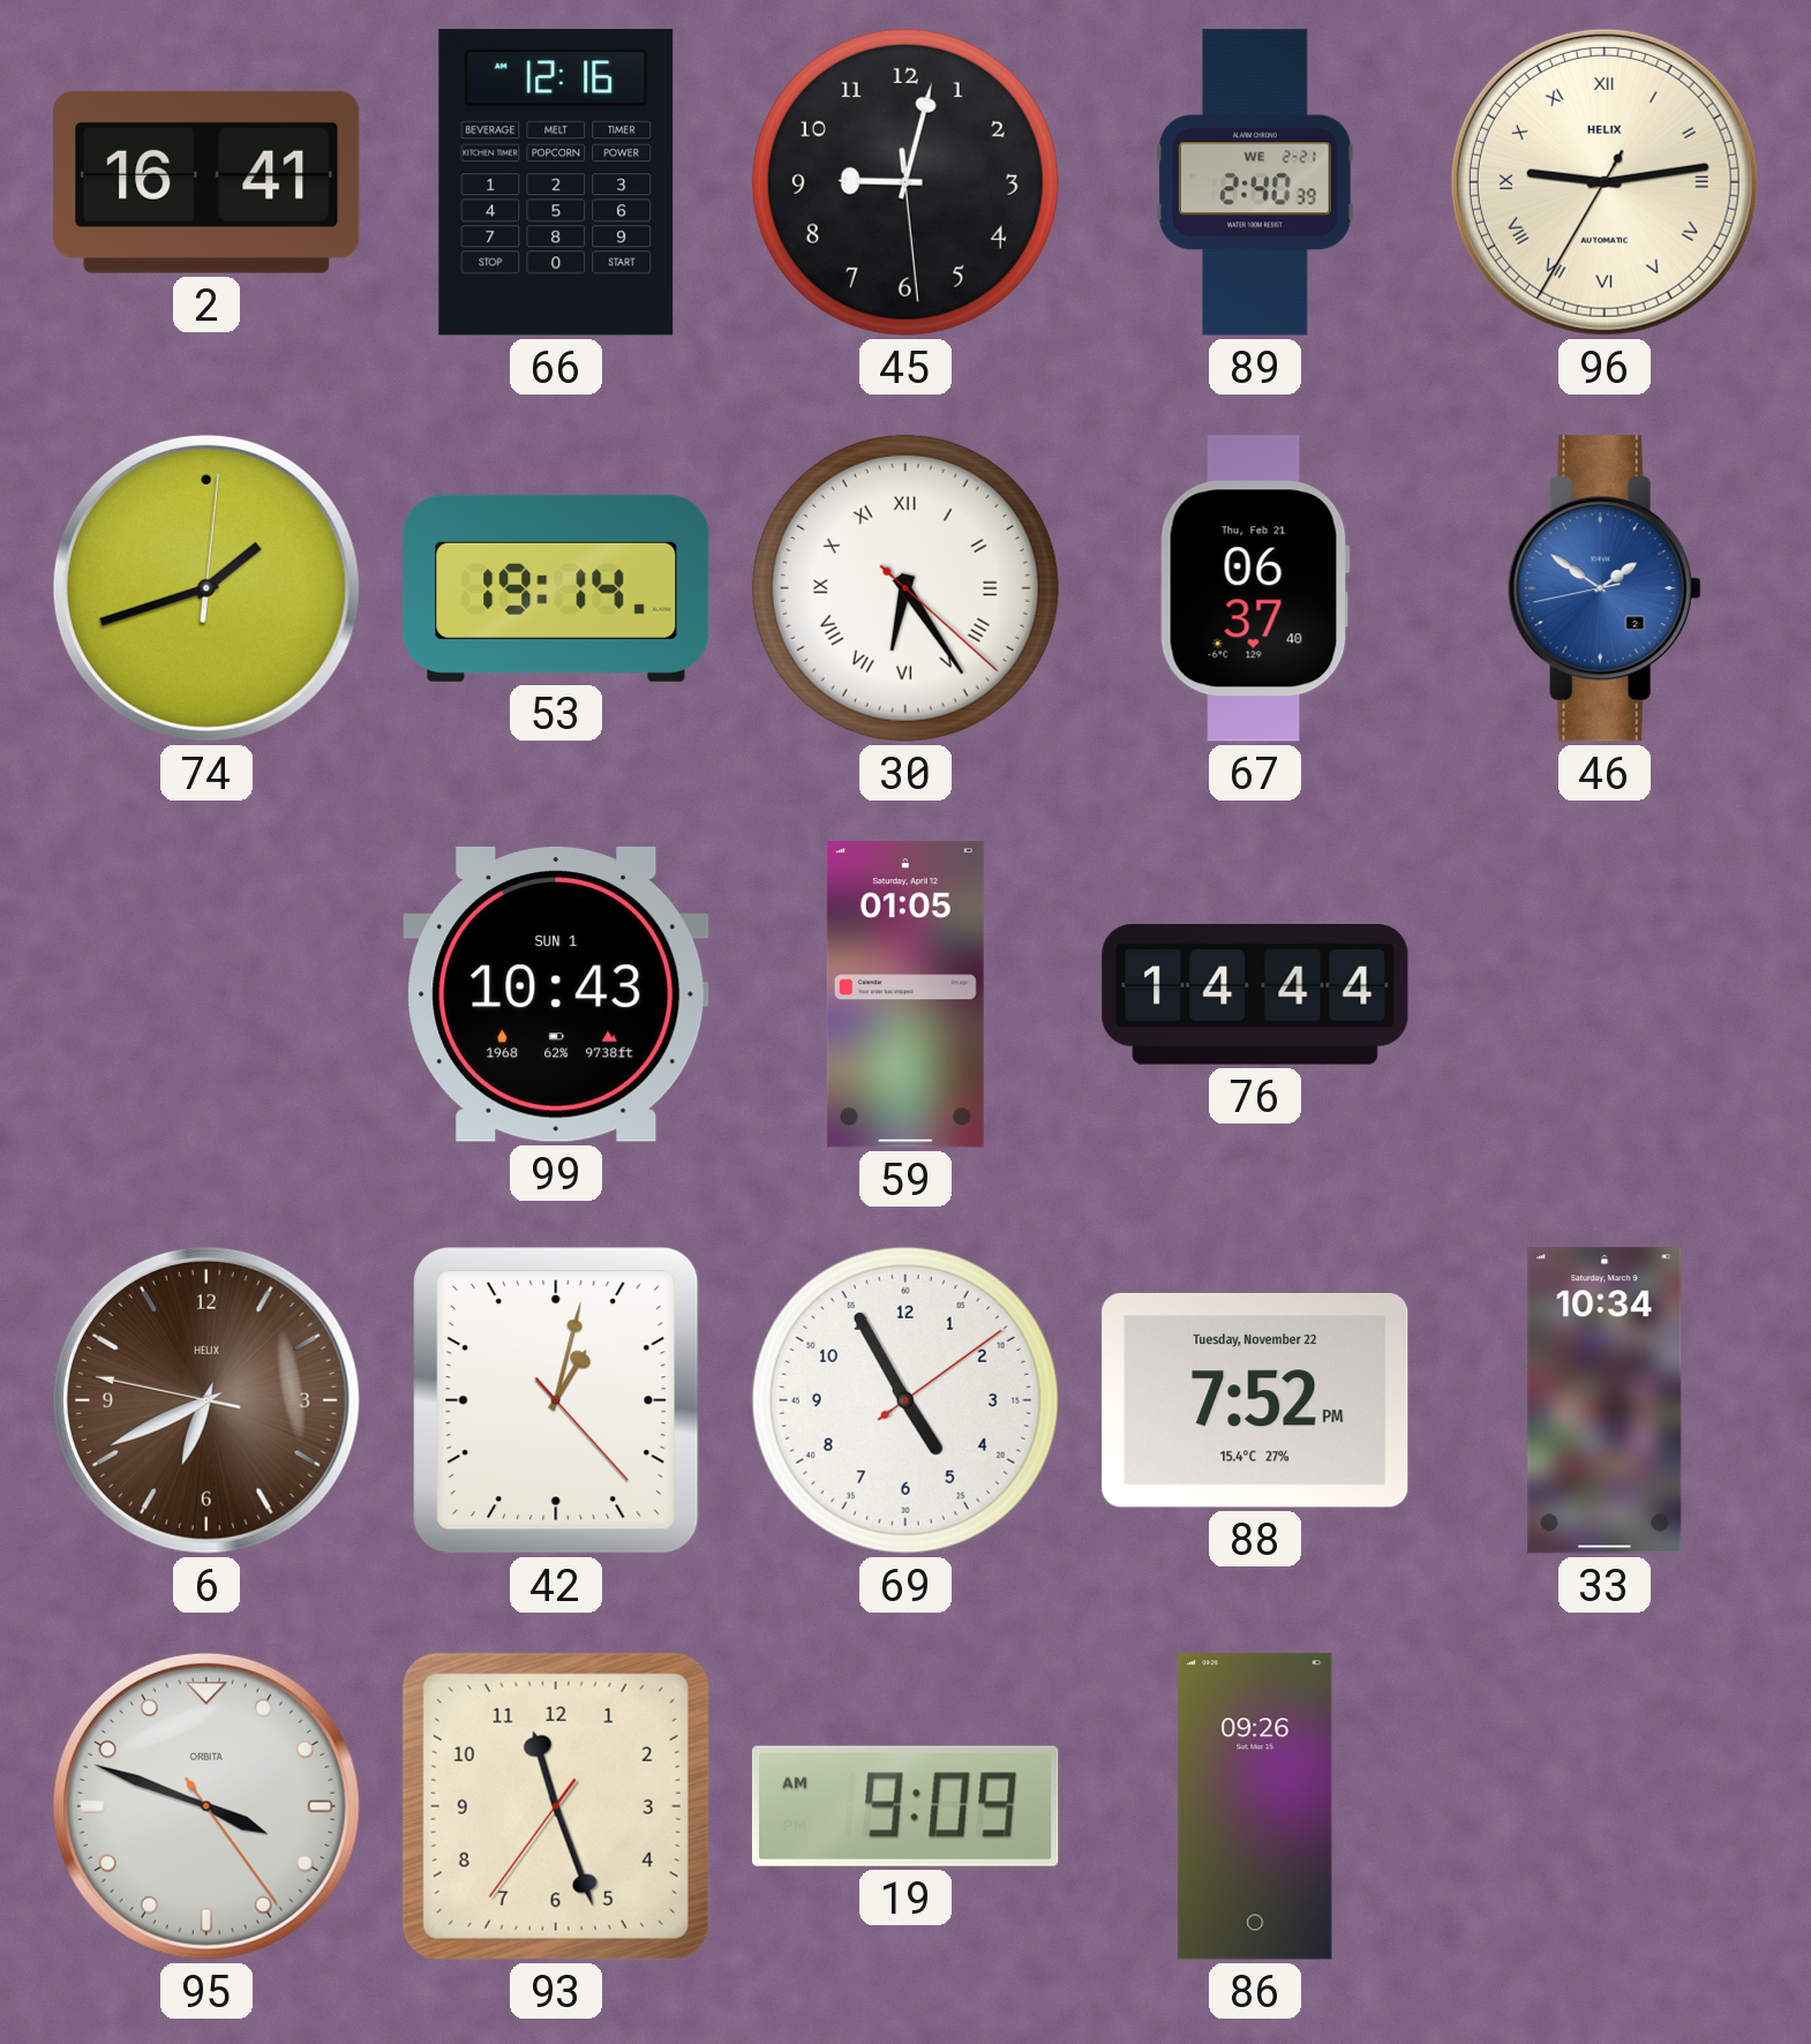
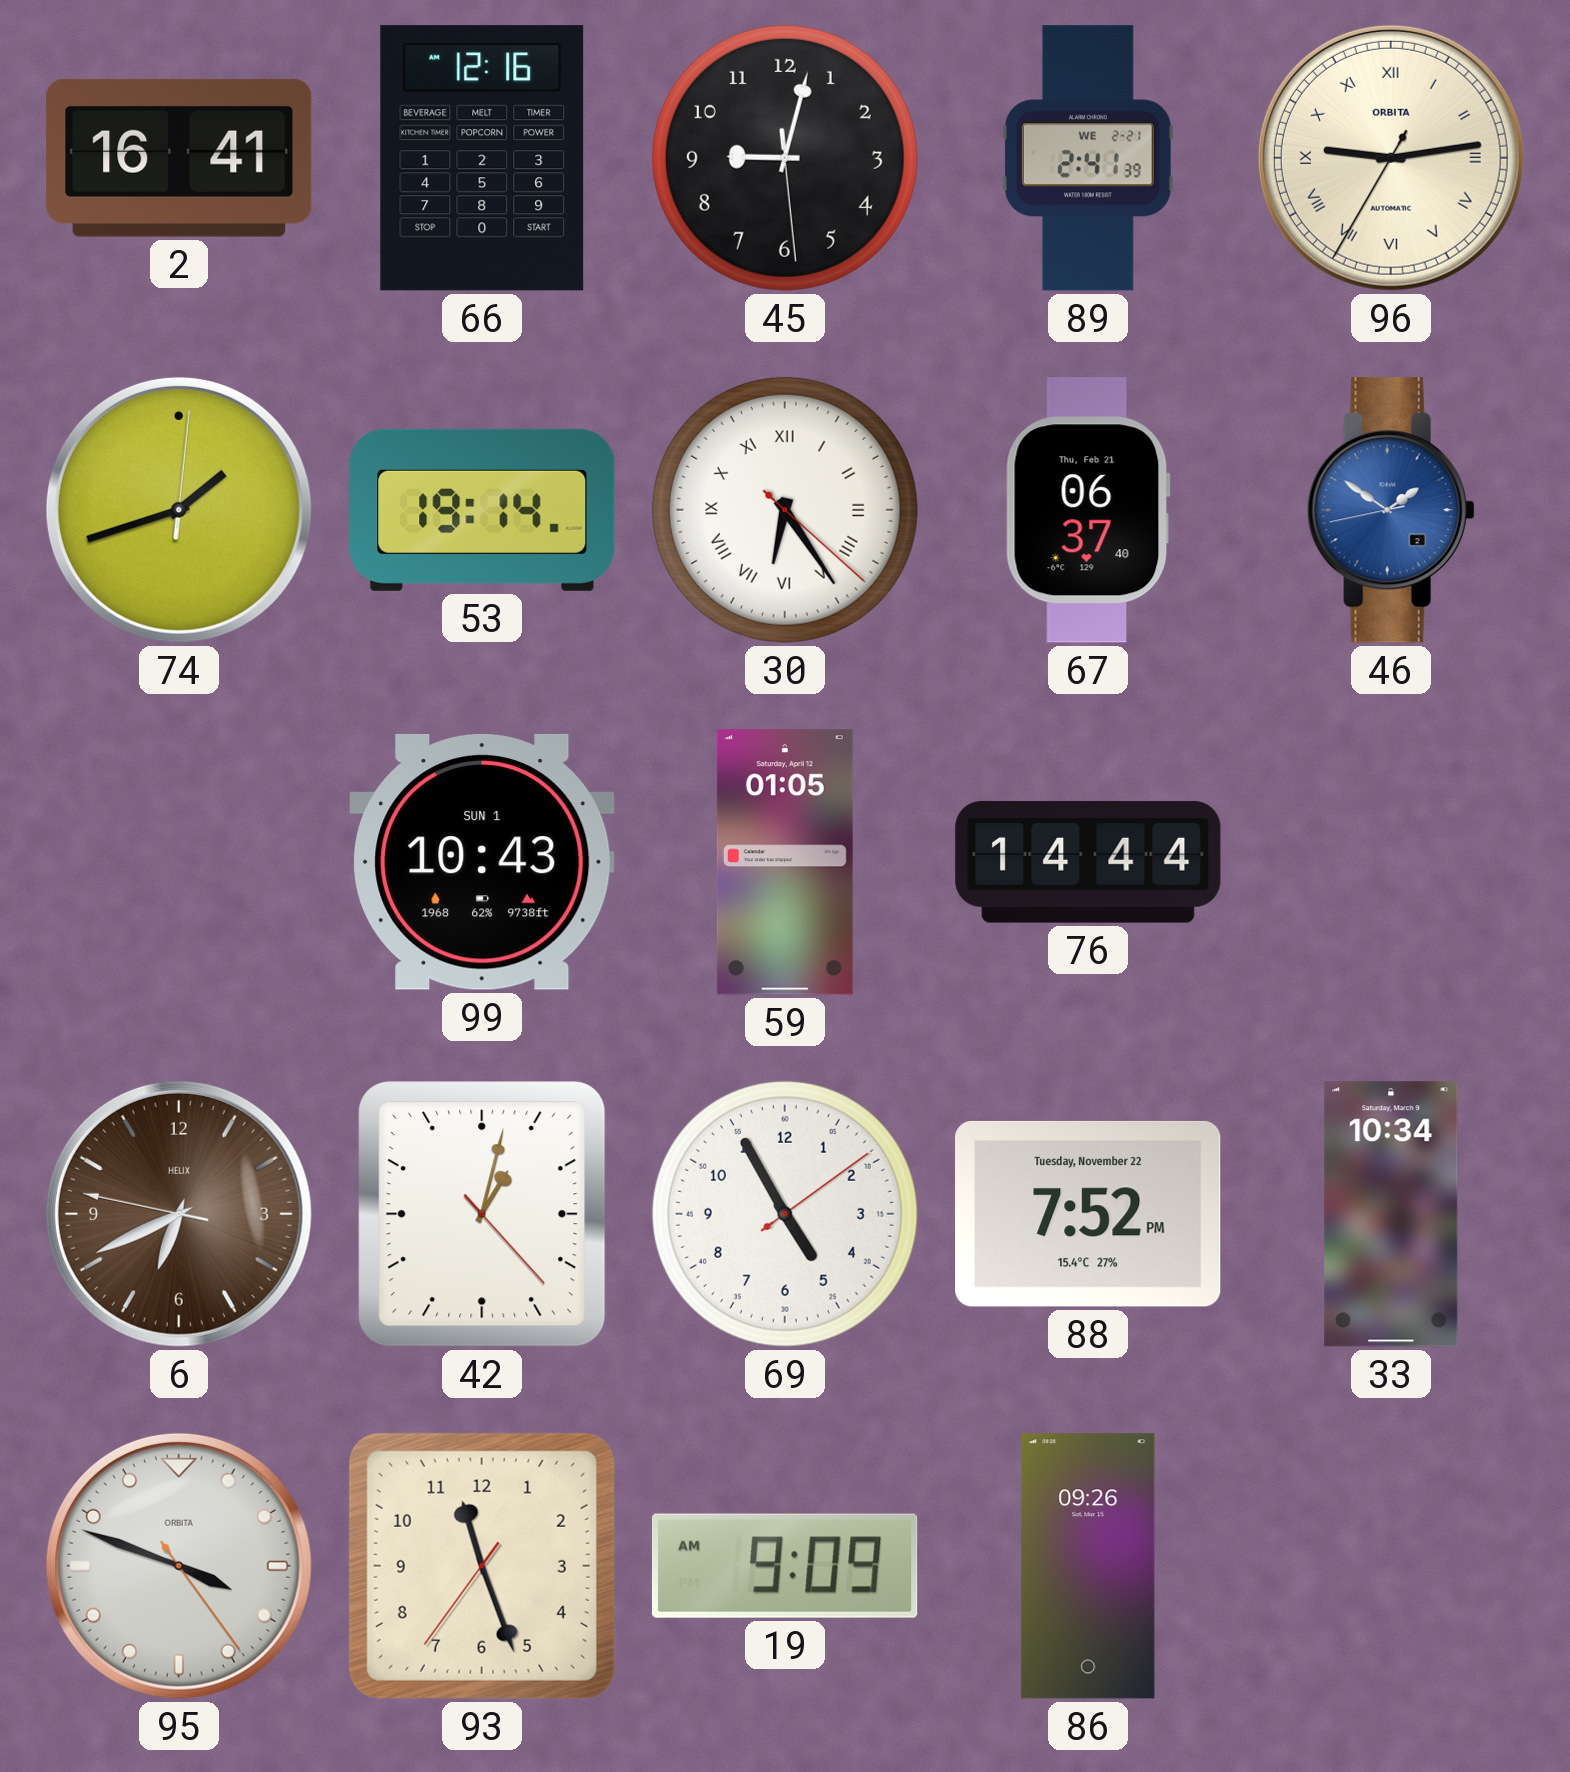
89: 2:40 -> 2:41
96 brand: HELIX -> ORBITA
